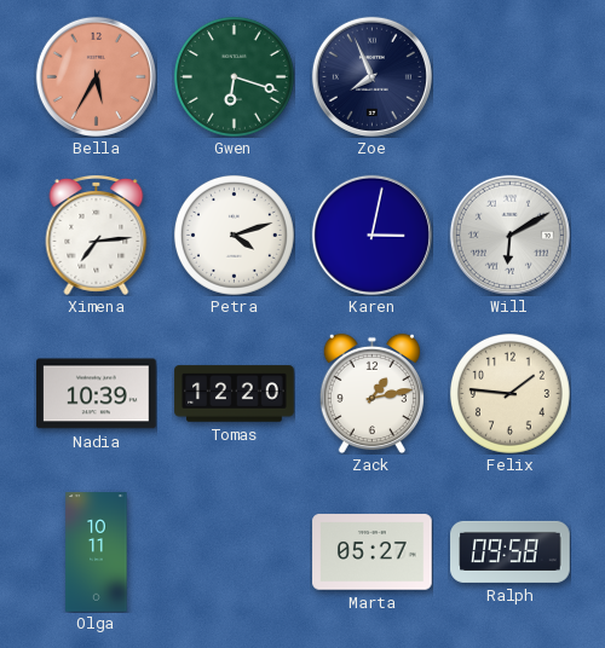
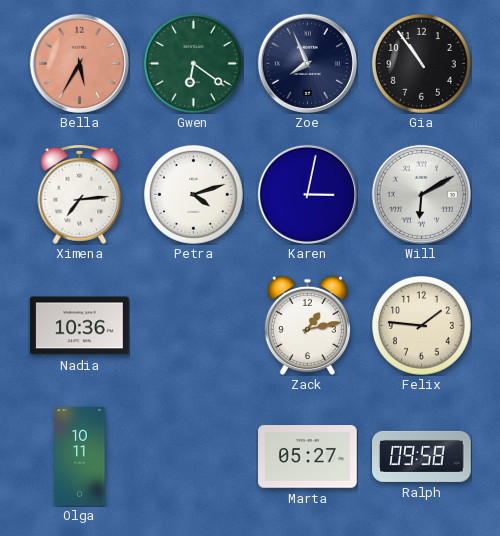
Gwen: 6:18 -> 6:21
Gia: none -> 10:54
Nadia: 10:39 -> 10:36
Tomas: 12:20 -> none
